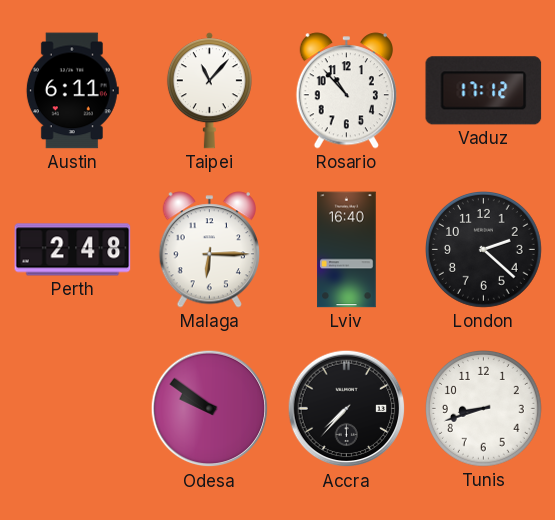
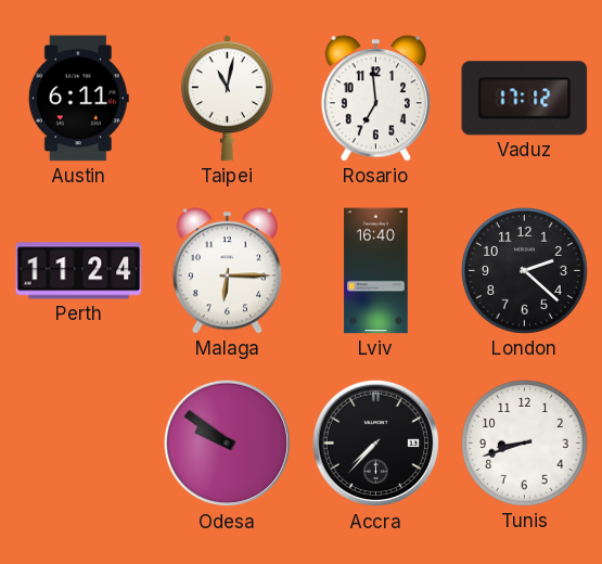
Taipei: 11:07 -> 11:02
Rosario: 10:53 -> 6:59
Perth: 2:48 -> 11:24
